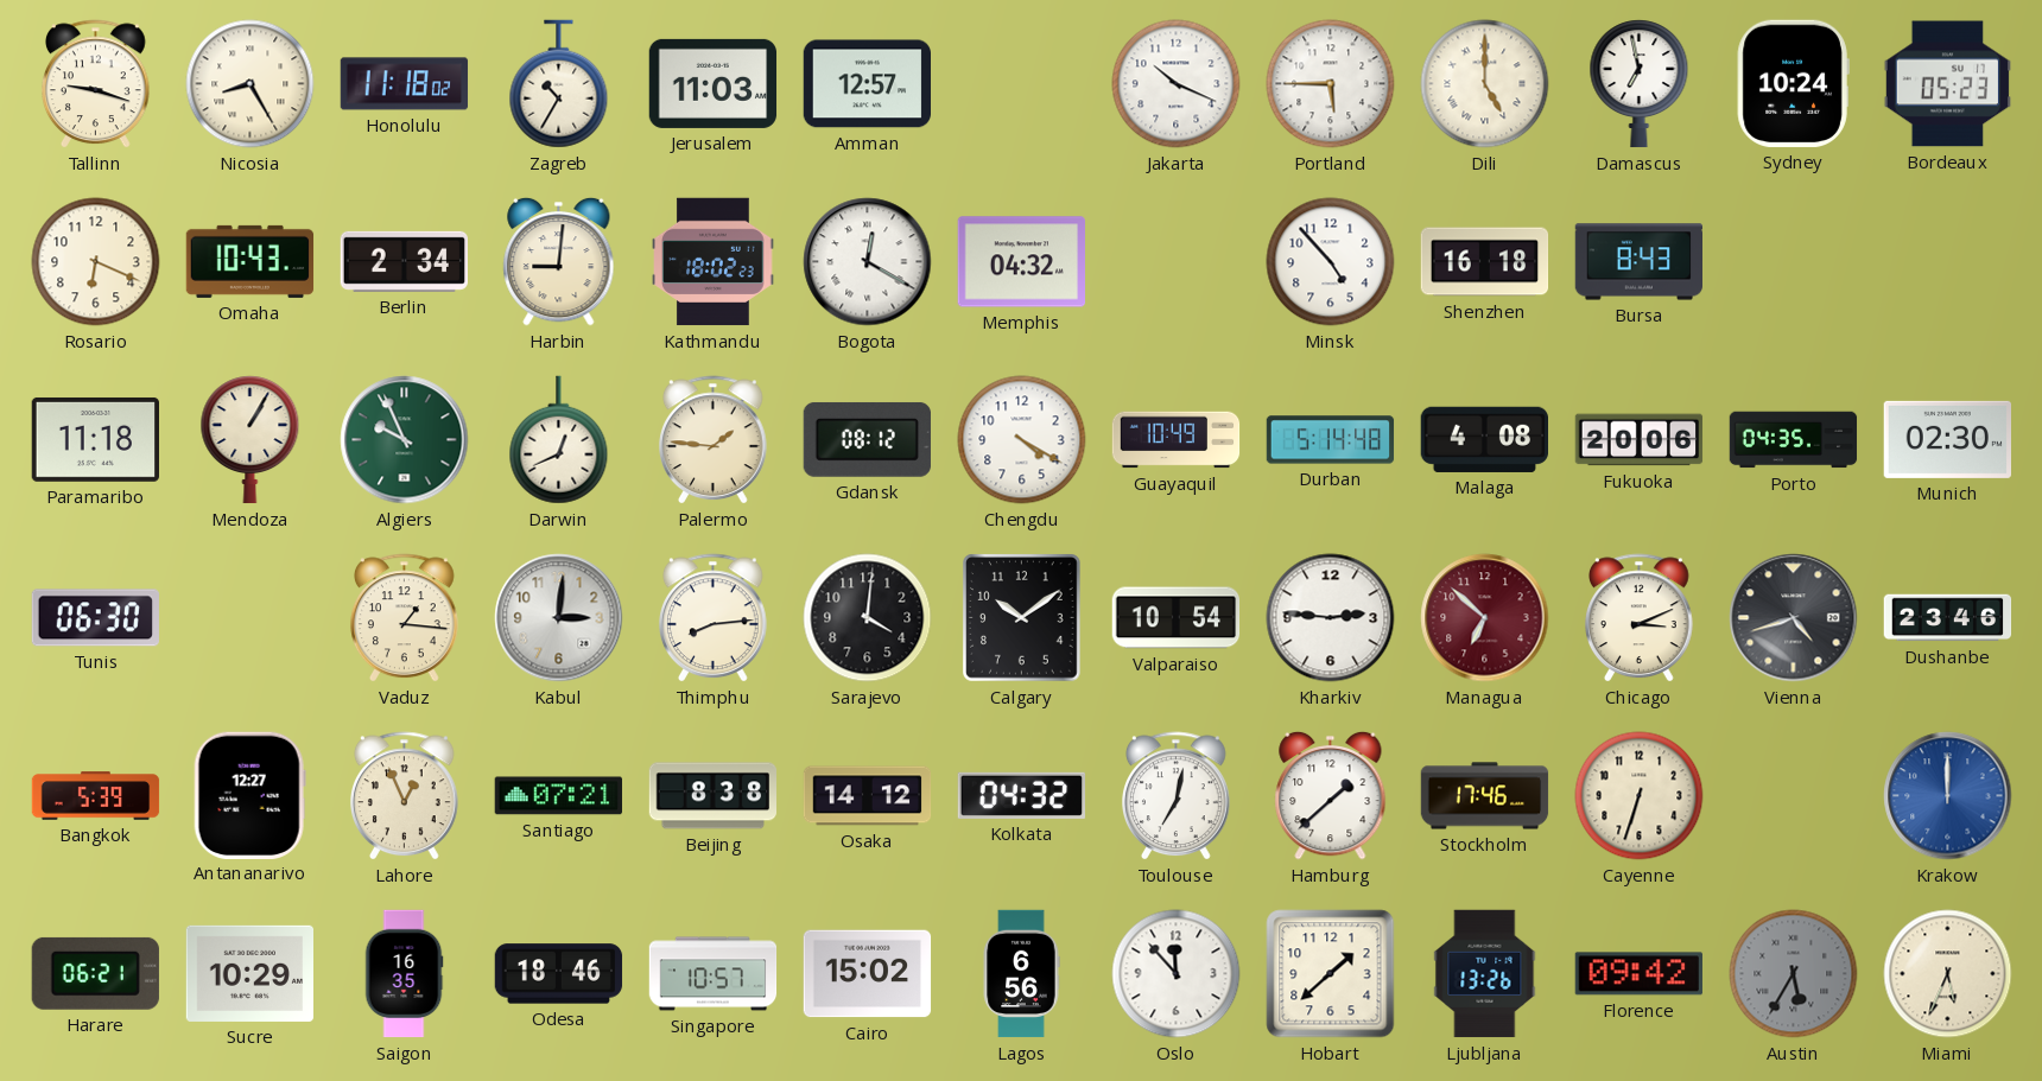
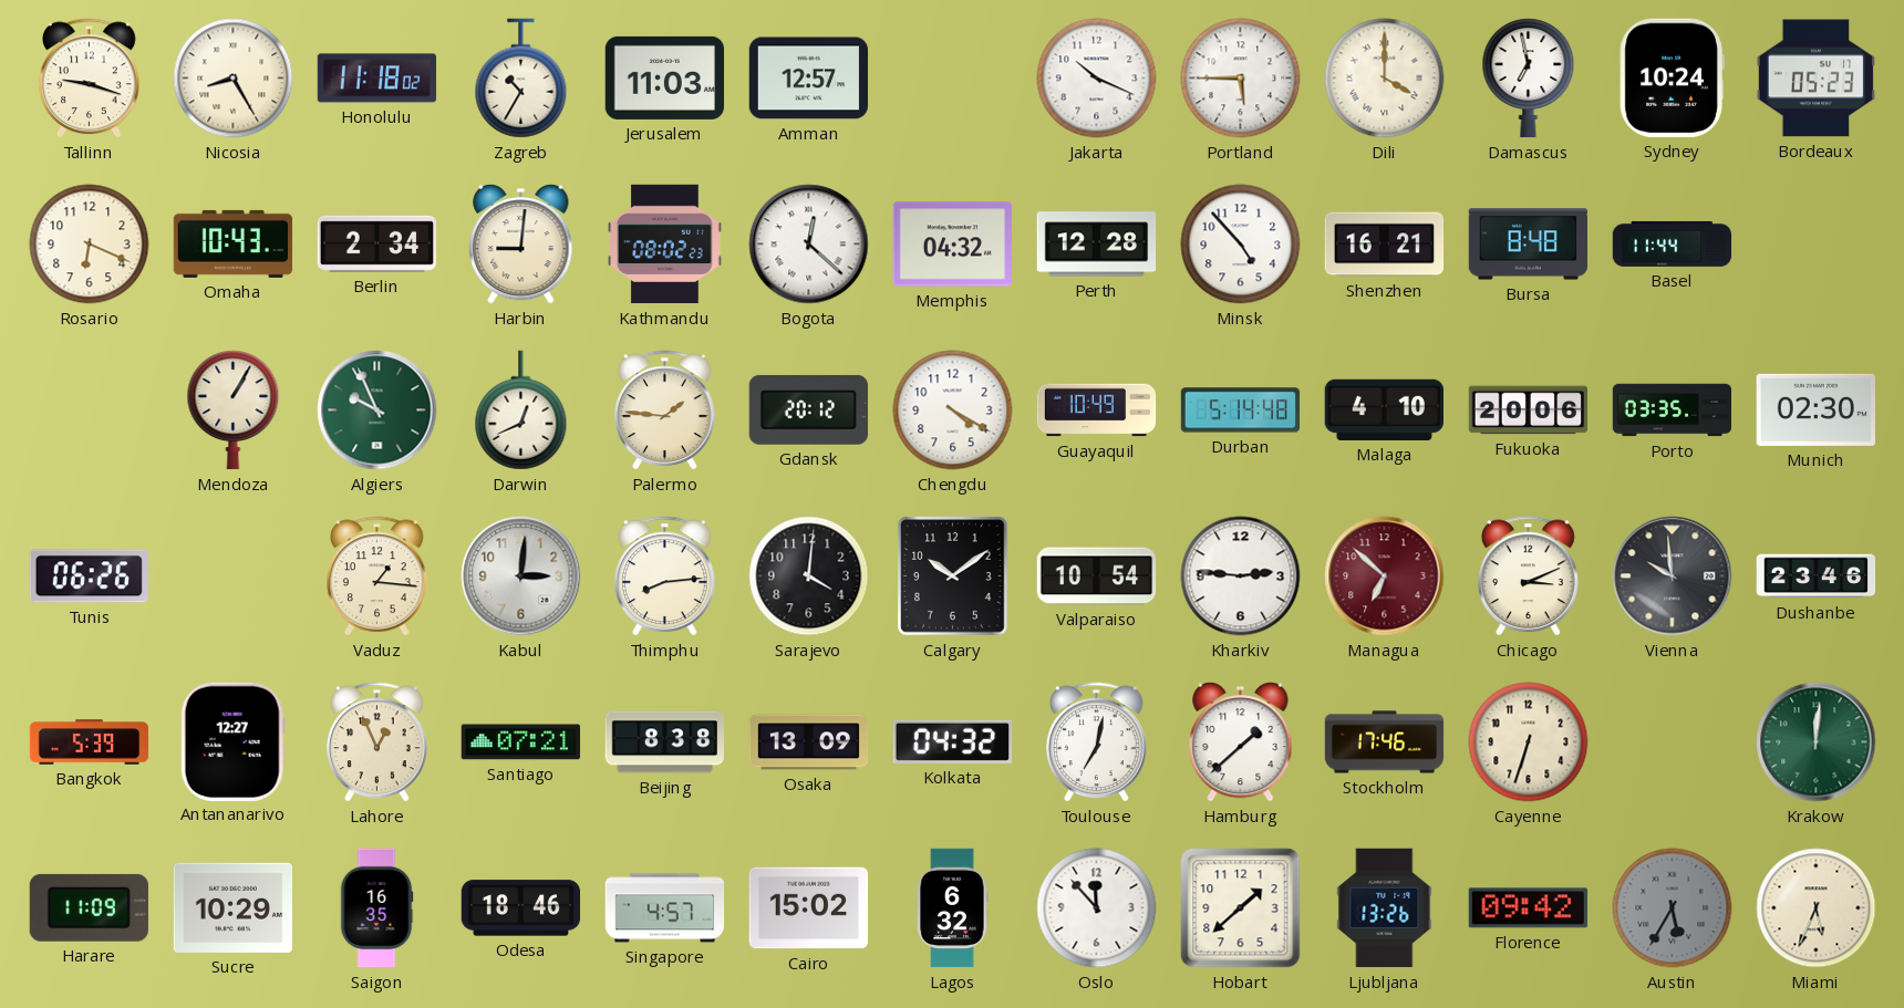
Dili: 5:00 -> 4:00
Kathmandu: 18:02 -> 08:02
Bogota: 12:20 -> 12:22
Perth: none -> 12:28
Shenzhen: 16:18 -> 16:21
Bursa: 8:43 -> 8:48
Basel: none -> 11:44
Paramaribo: 11:18 -> none
Gdansk: 08:12 -> 20:12
Malaga: 4:08 -> 4:10
Porto: 04:35 -> 03:35
Tunis: 06:30 -> 06:26
Vienna: 4:42 -> 9:59
Osaka: 14:12 -> 13:09
Krakow: 12:00 -> 12:01
Krakow dial: blue -> green
Harare: 06:21 -> 11:09
Singapore: 10:57 -> 4:57
Lagos: 6:56 -> 6:32
